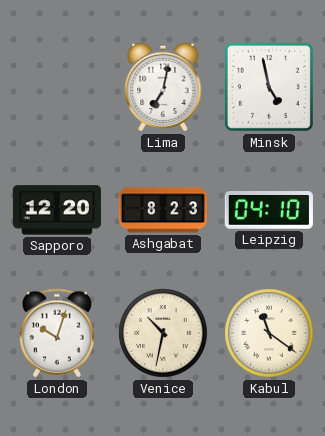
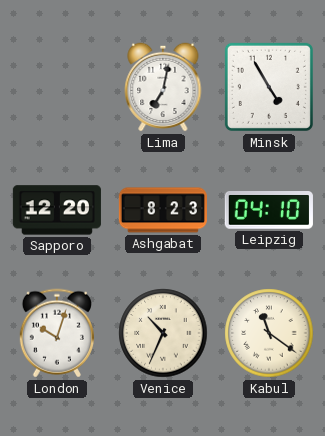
Minsk: 4:58 -> 4:55
Venice: 10:32 -> 10:34
